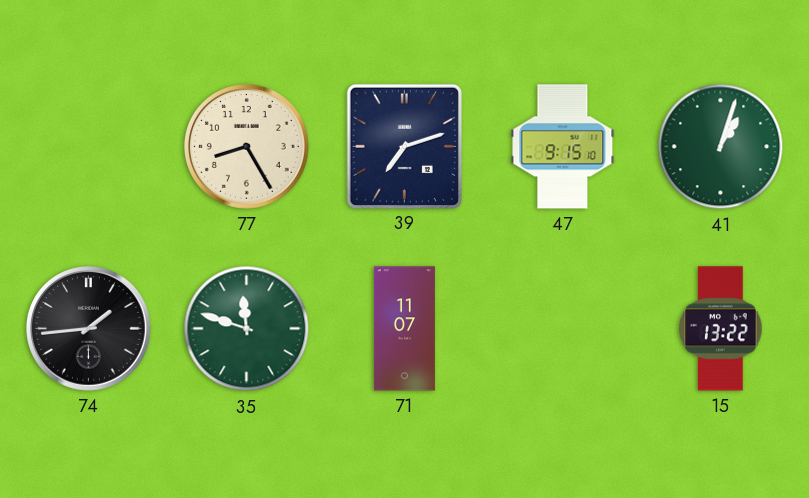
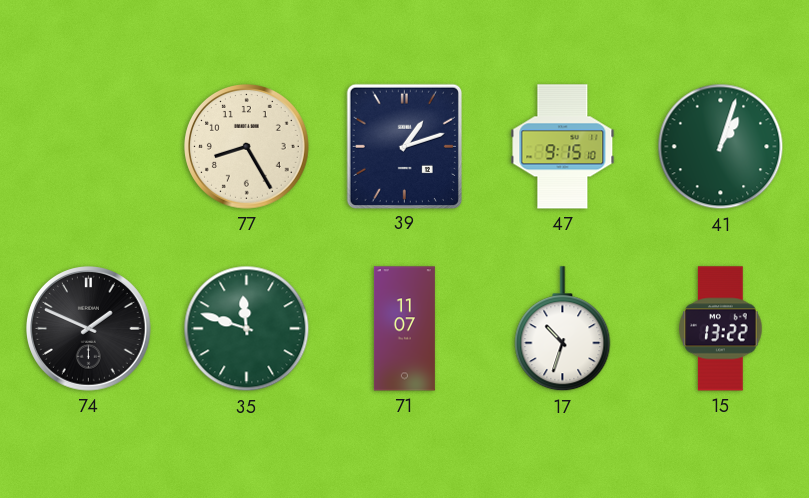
39: 7:12 -> 1:12
74: 1:44 -> 1:49
17: none -> 10:33
